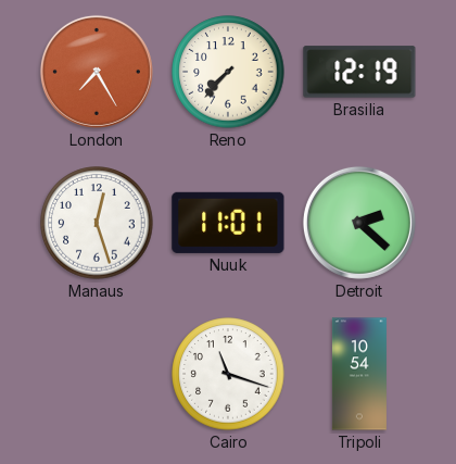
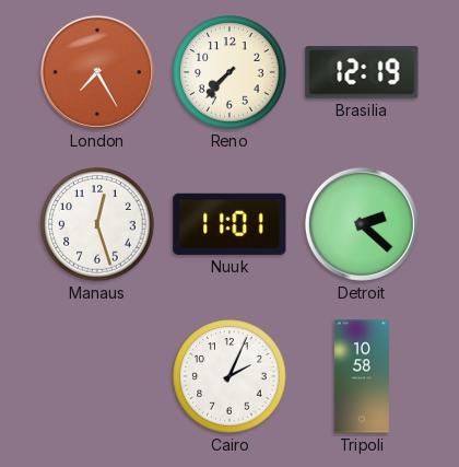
Cairo: 11:18 -> 2:04
Tripoli: 10:54 -> 10:58
